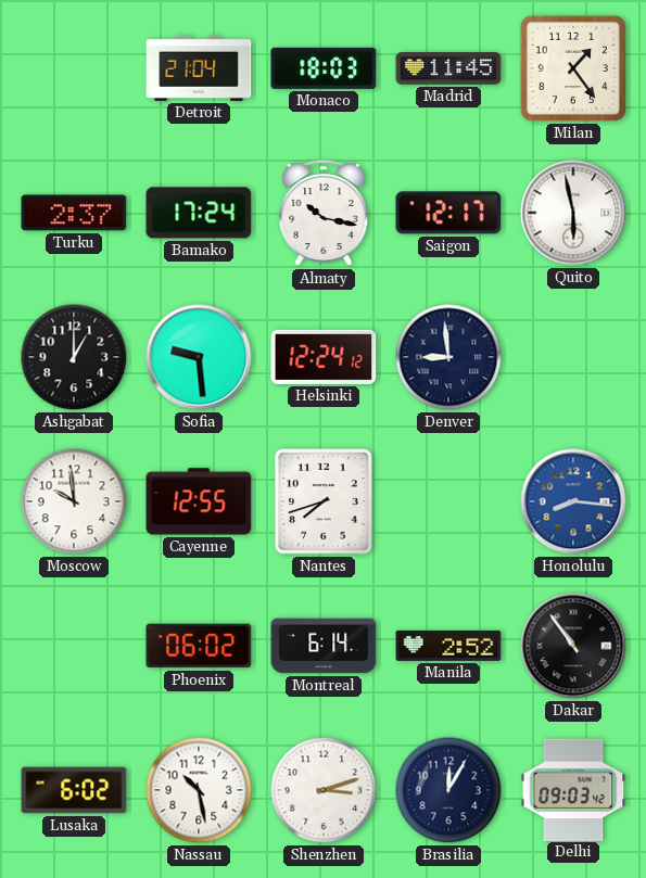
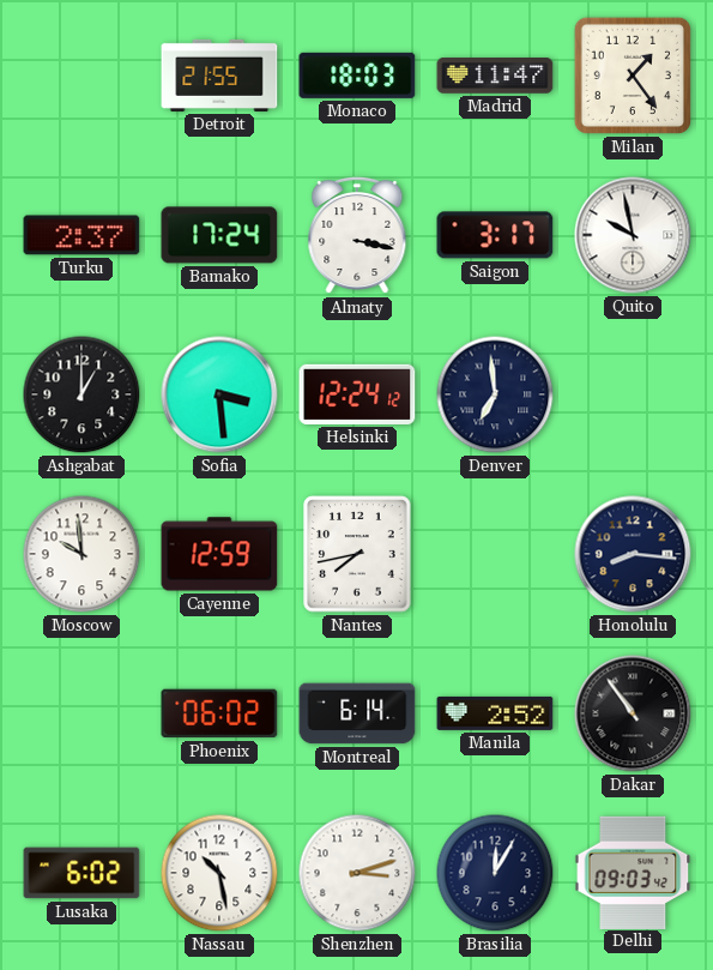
Detroit: 21:04 -> 21:55
Madrid: 11:45 -> 11:47
Almaty: 10:17 -> 3:17
Saigon: 12:17 -> 3:17
Quito: 5:58 -> 9:58
Sofia: 9:29 -> 3:29
Denver: 8:59 -> 6:59
Cayenne: 12:55 -> 12:59
Nantes: 7:42 -> 7:43
Honolulu dial: blue -> navy
